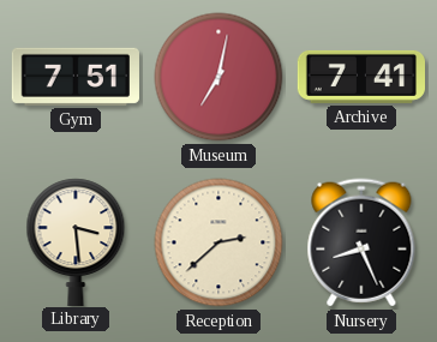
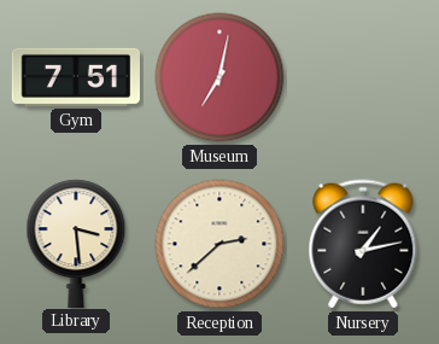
Archive: 7:41 -> none
Nursery: 8:26 -> 1:13
